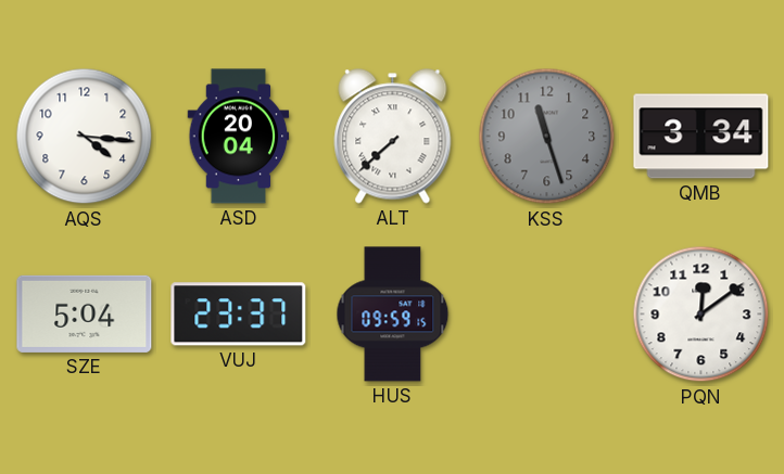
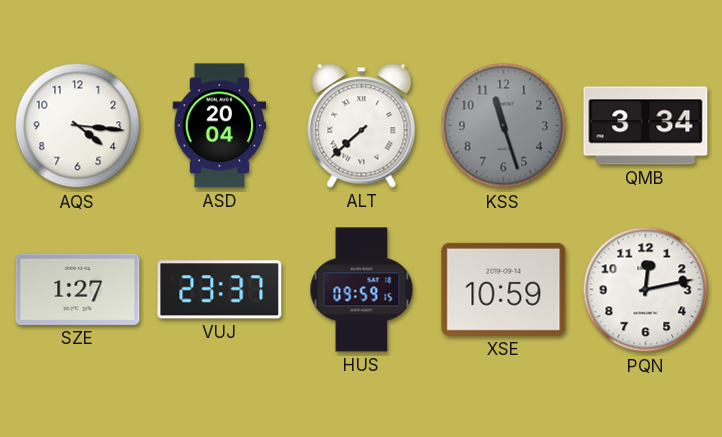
SZE: 5:04 -> 1:27
XSE: none -> 10:59
PQN: 12:09 -> 12:13
